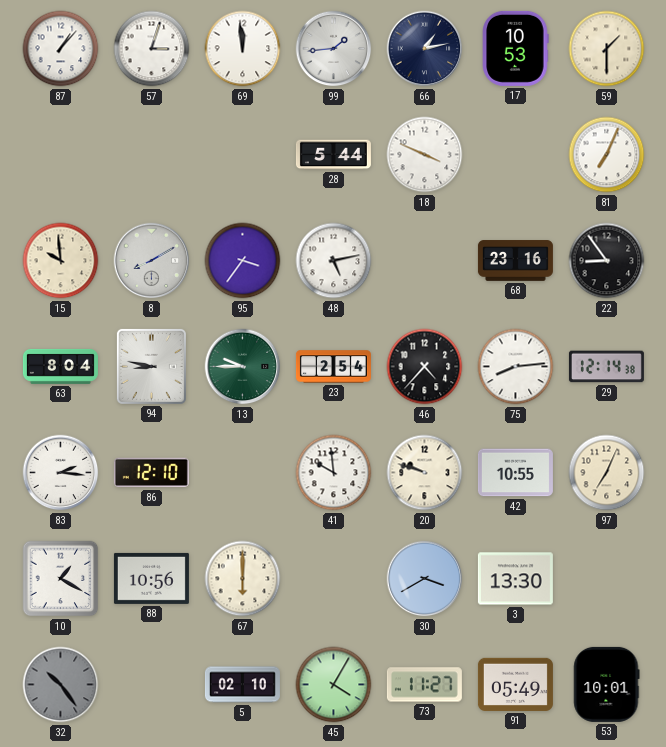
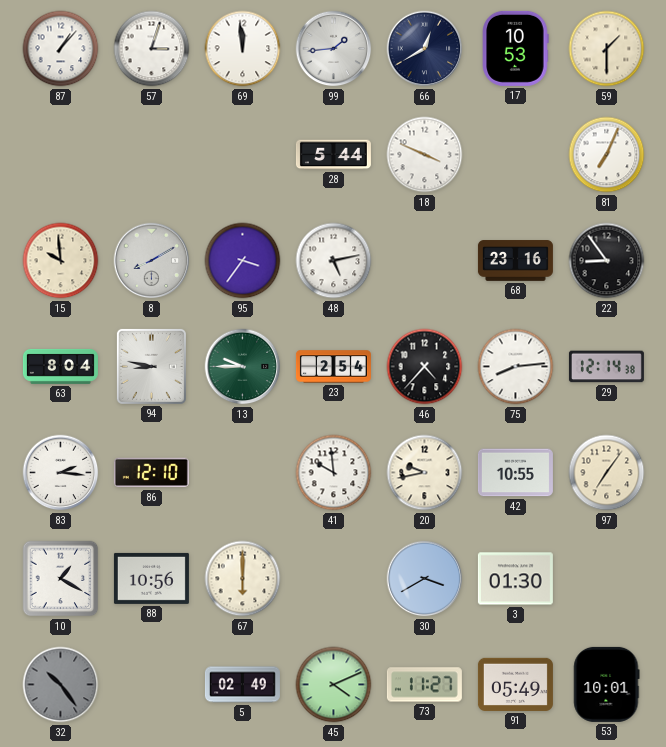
66: 1:13 -> 12:40
20: 9:48 -> 9:43
97: 7:04 -> 7:06
3: 13:30 -> 01:30
5: 02:10 -> 02:49
45: 4:05 -> 4:11
